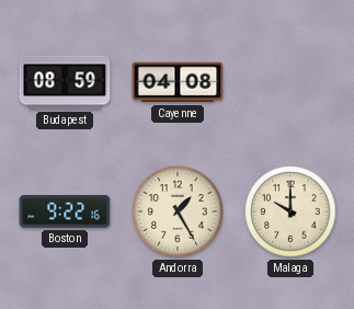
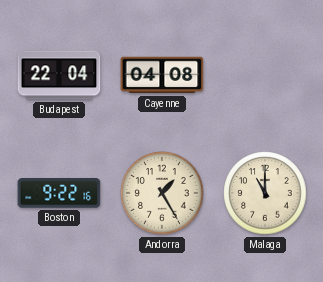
Budapest: 08:59 -> 22:04
Malaga: 10:00 -> 11:00
